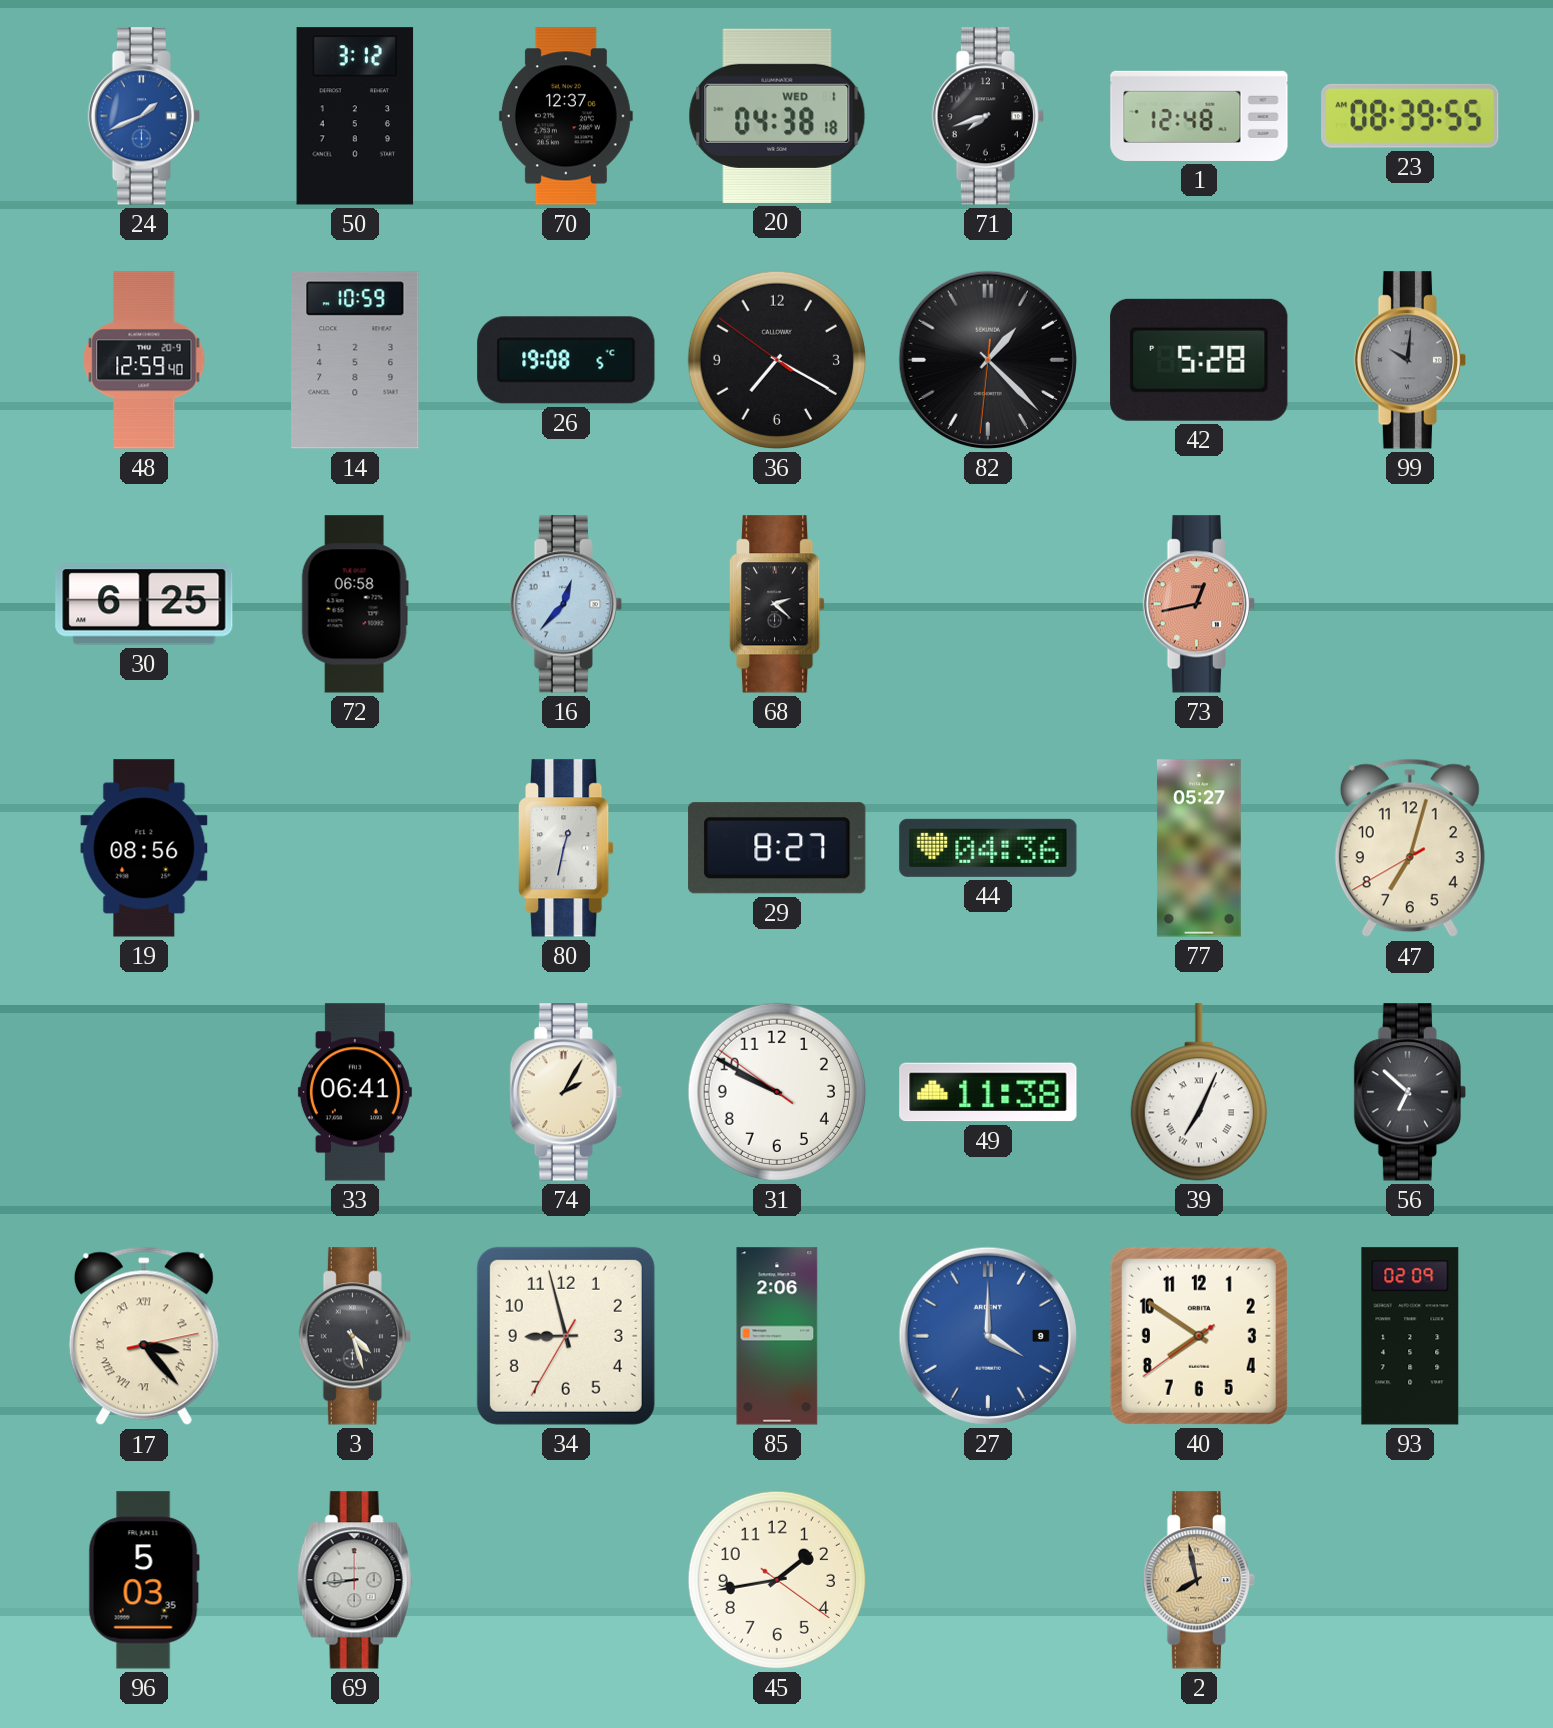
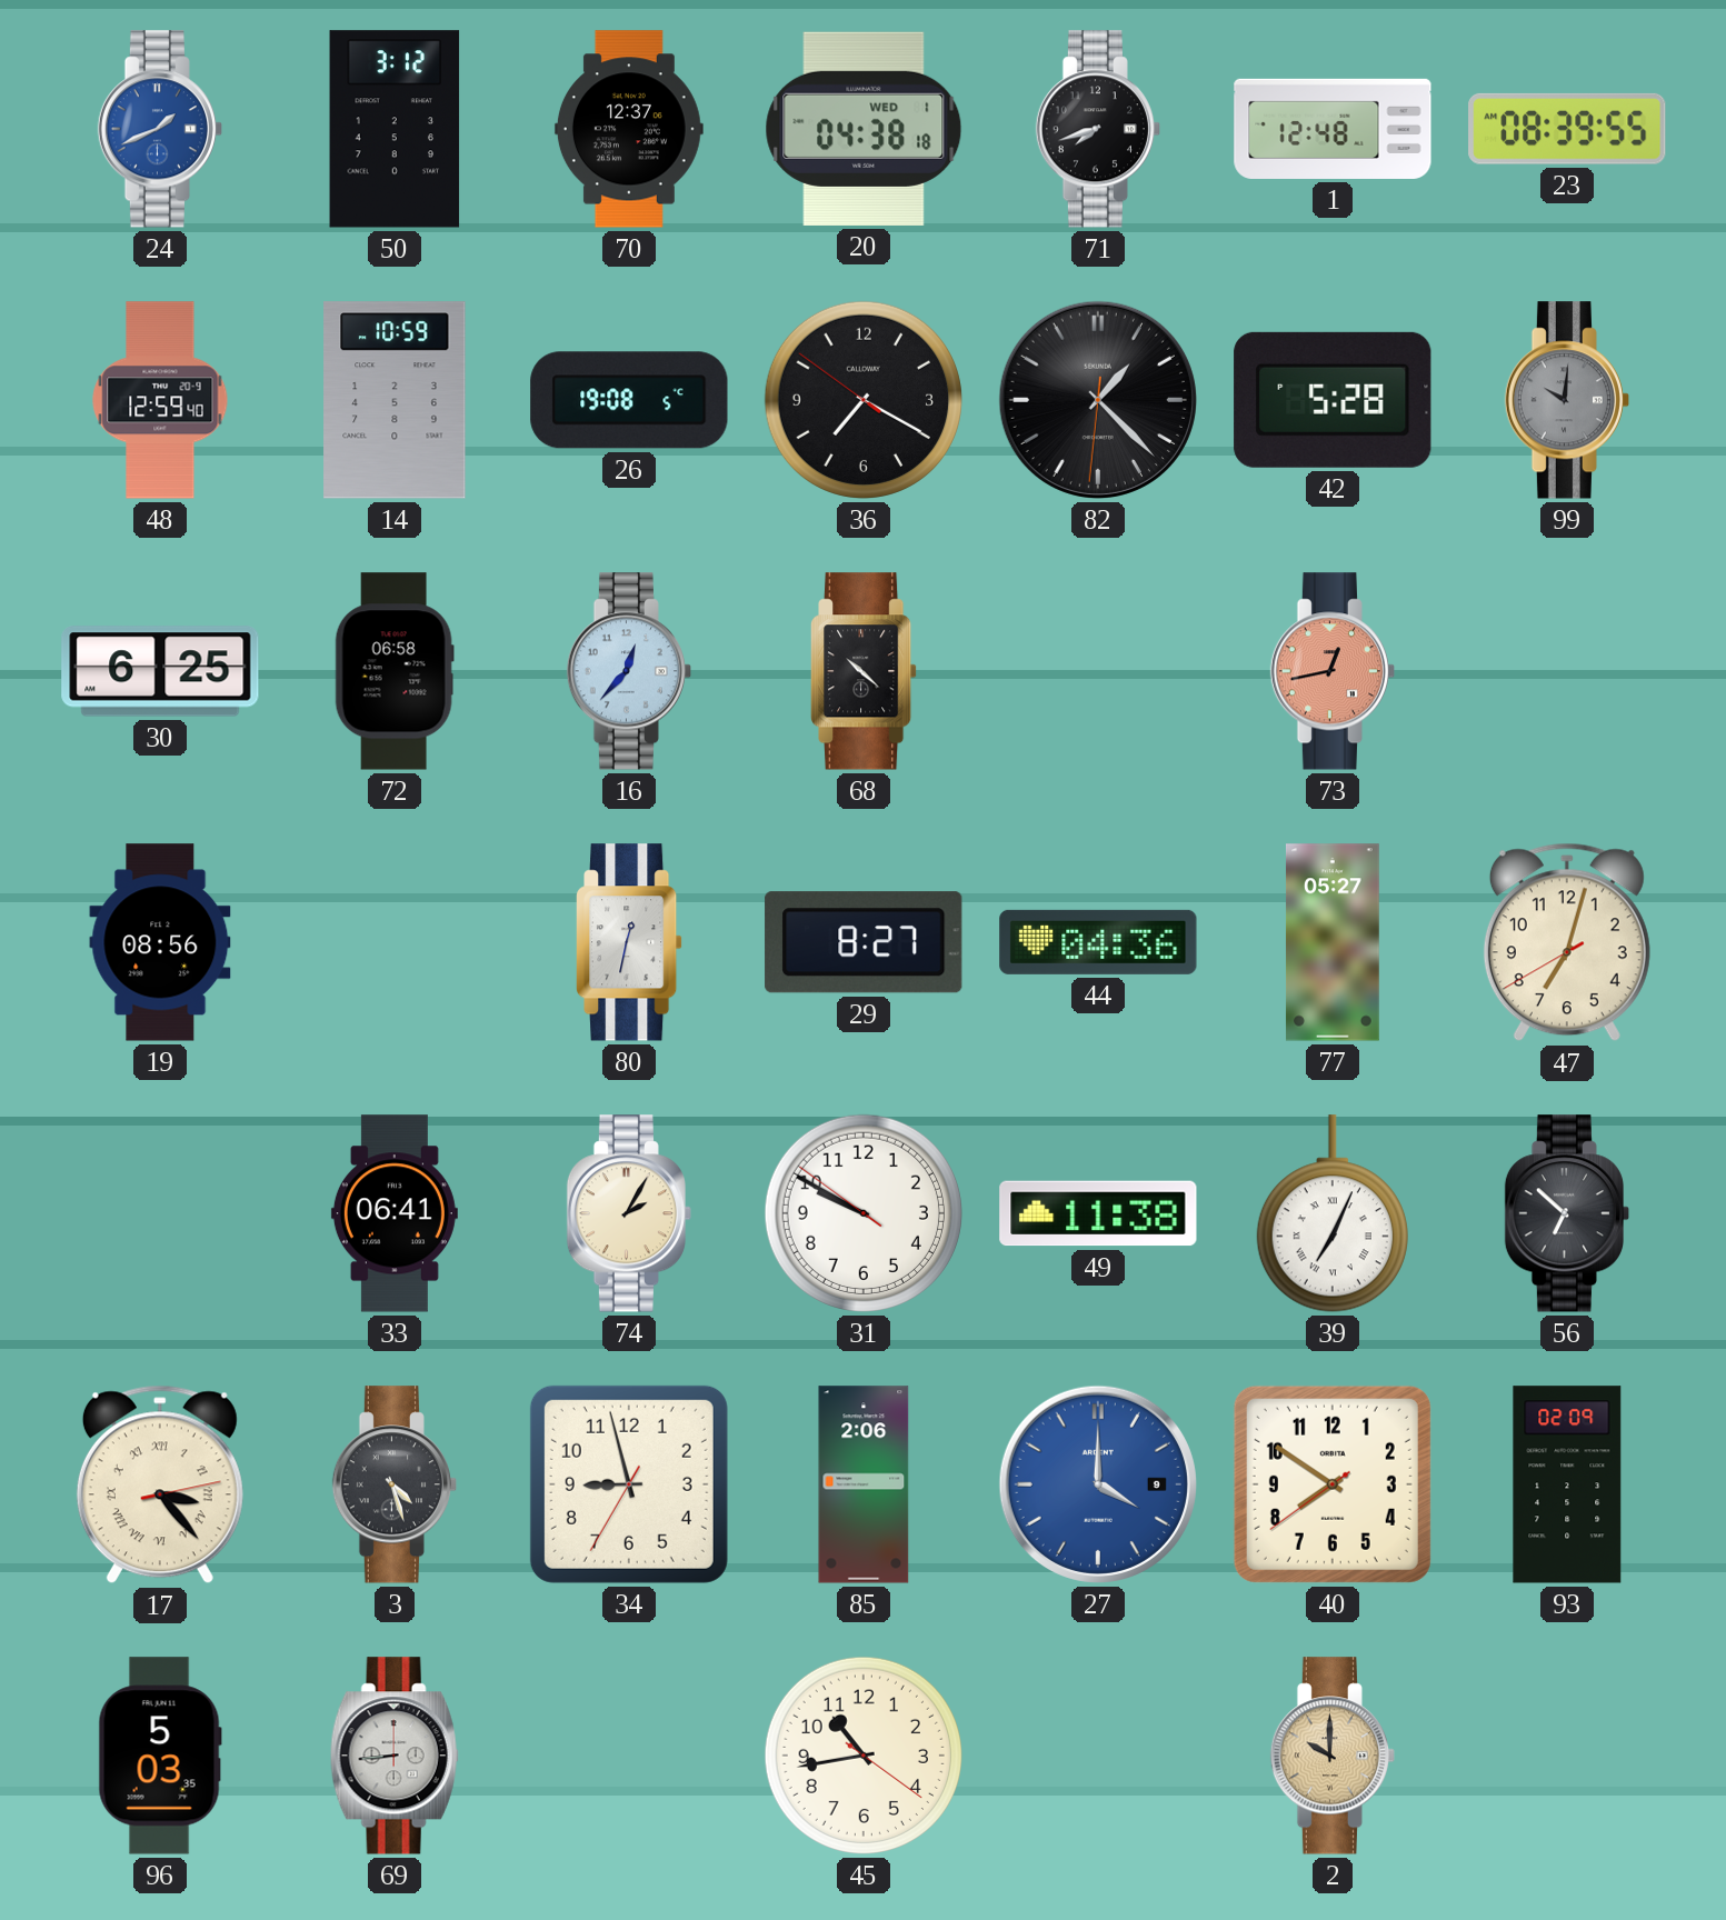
68: 2:22 -> 10:22
45: 1:43 -> 10:43
2: 7:58 -> 10:00
